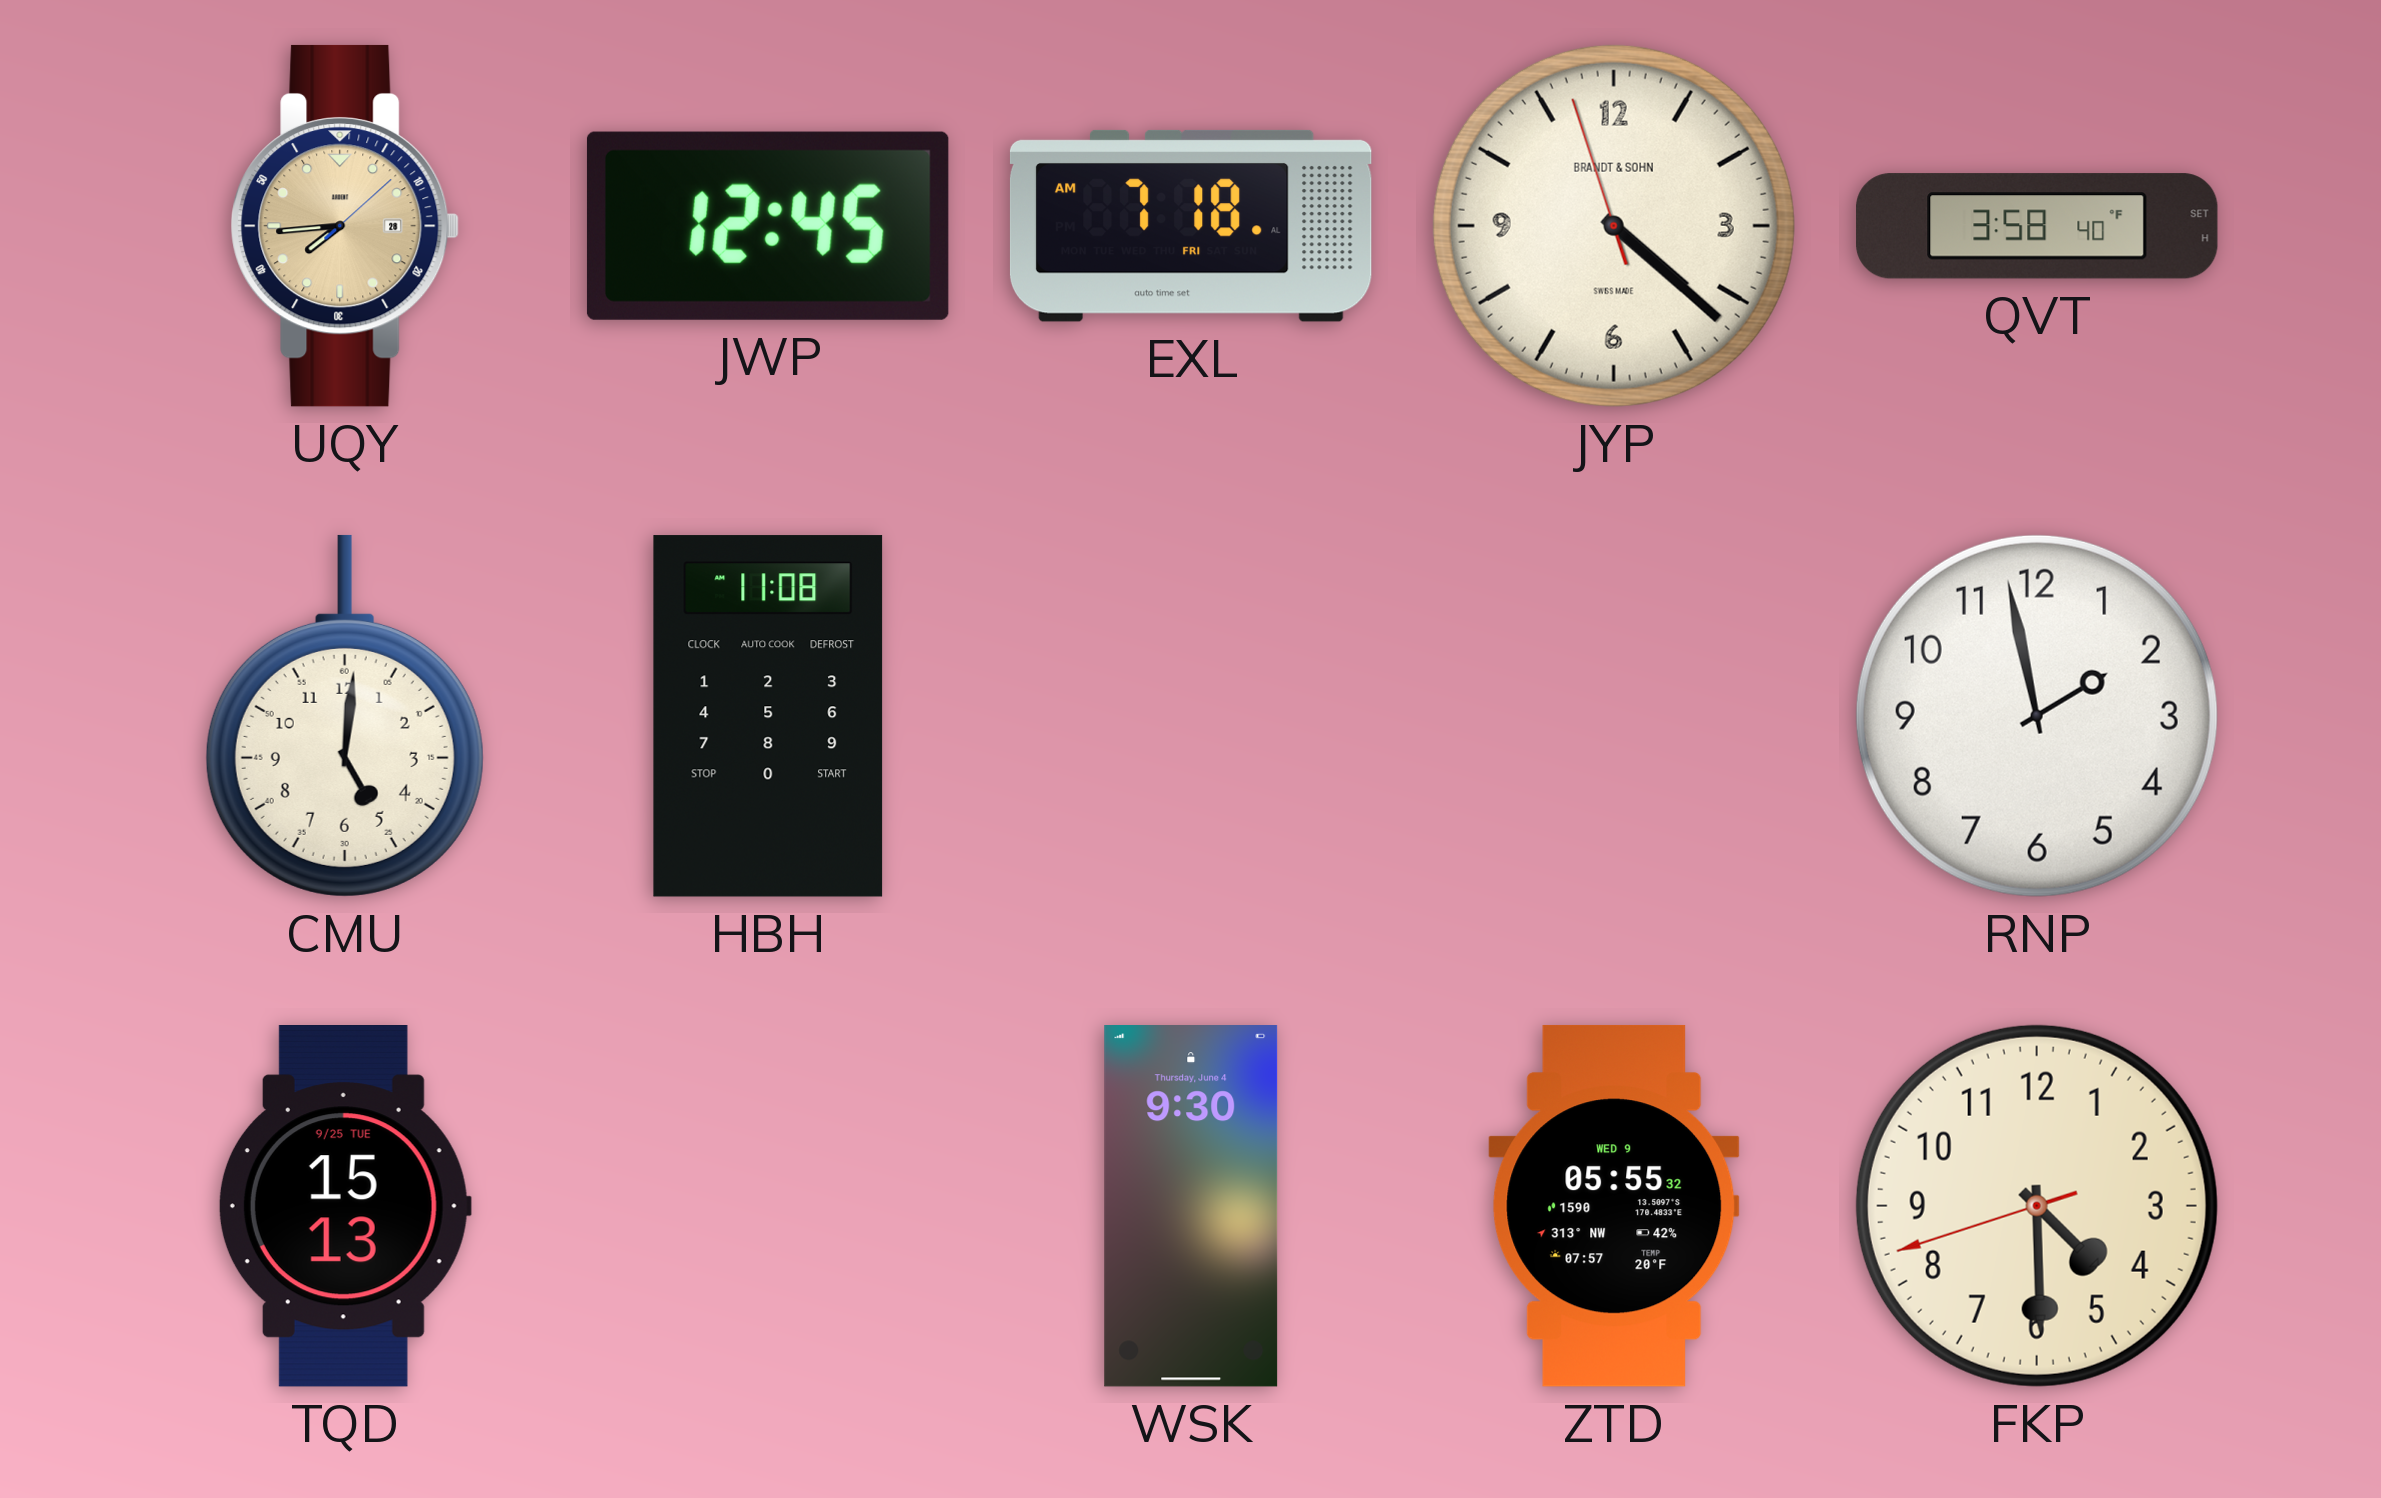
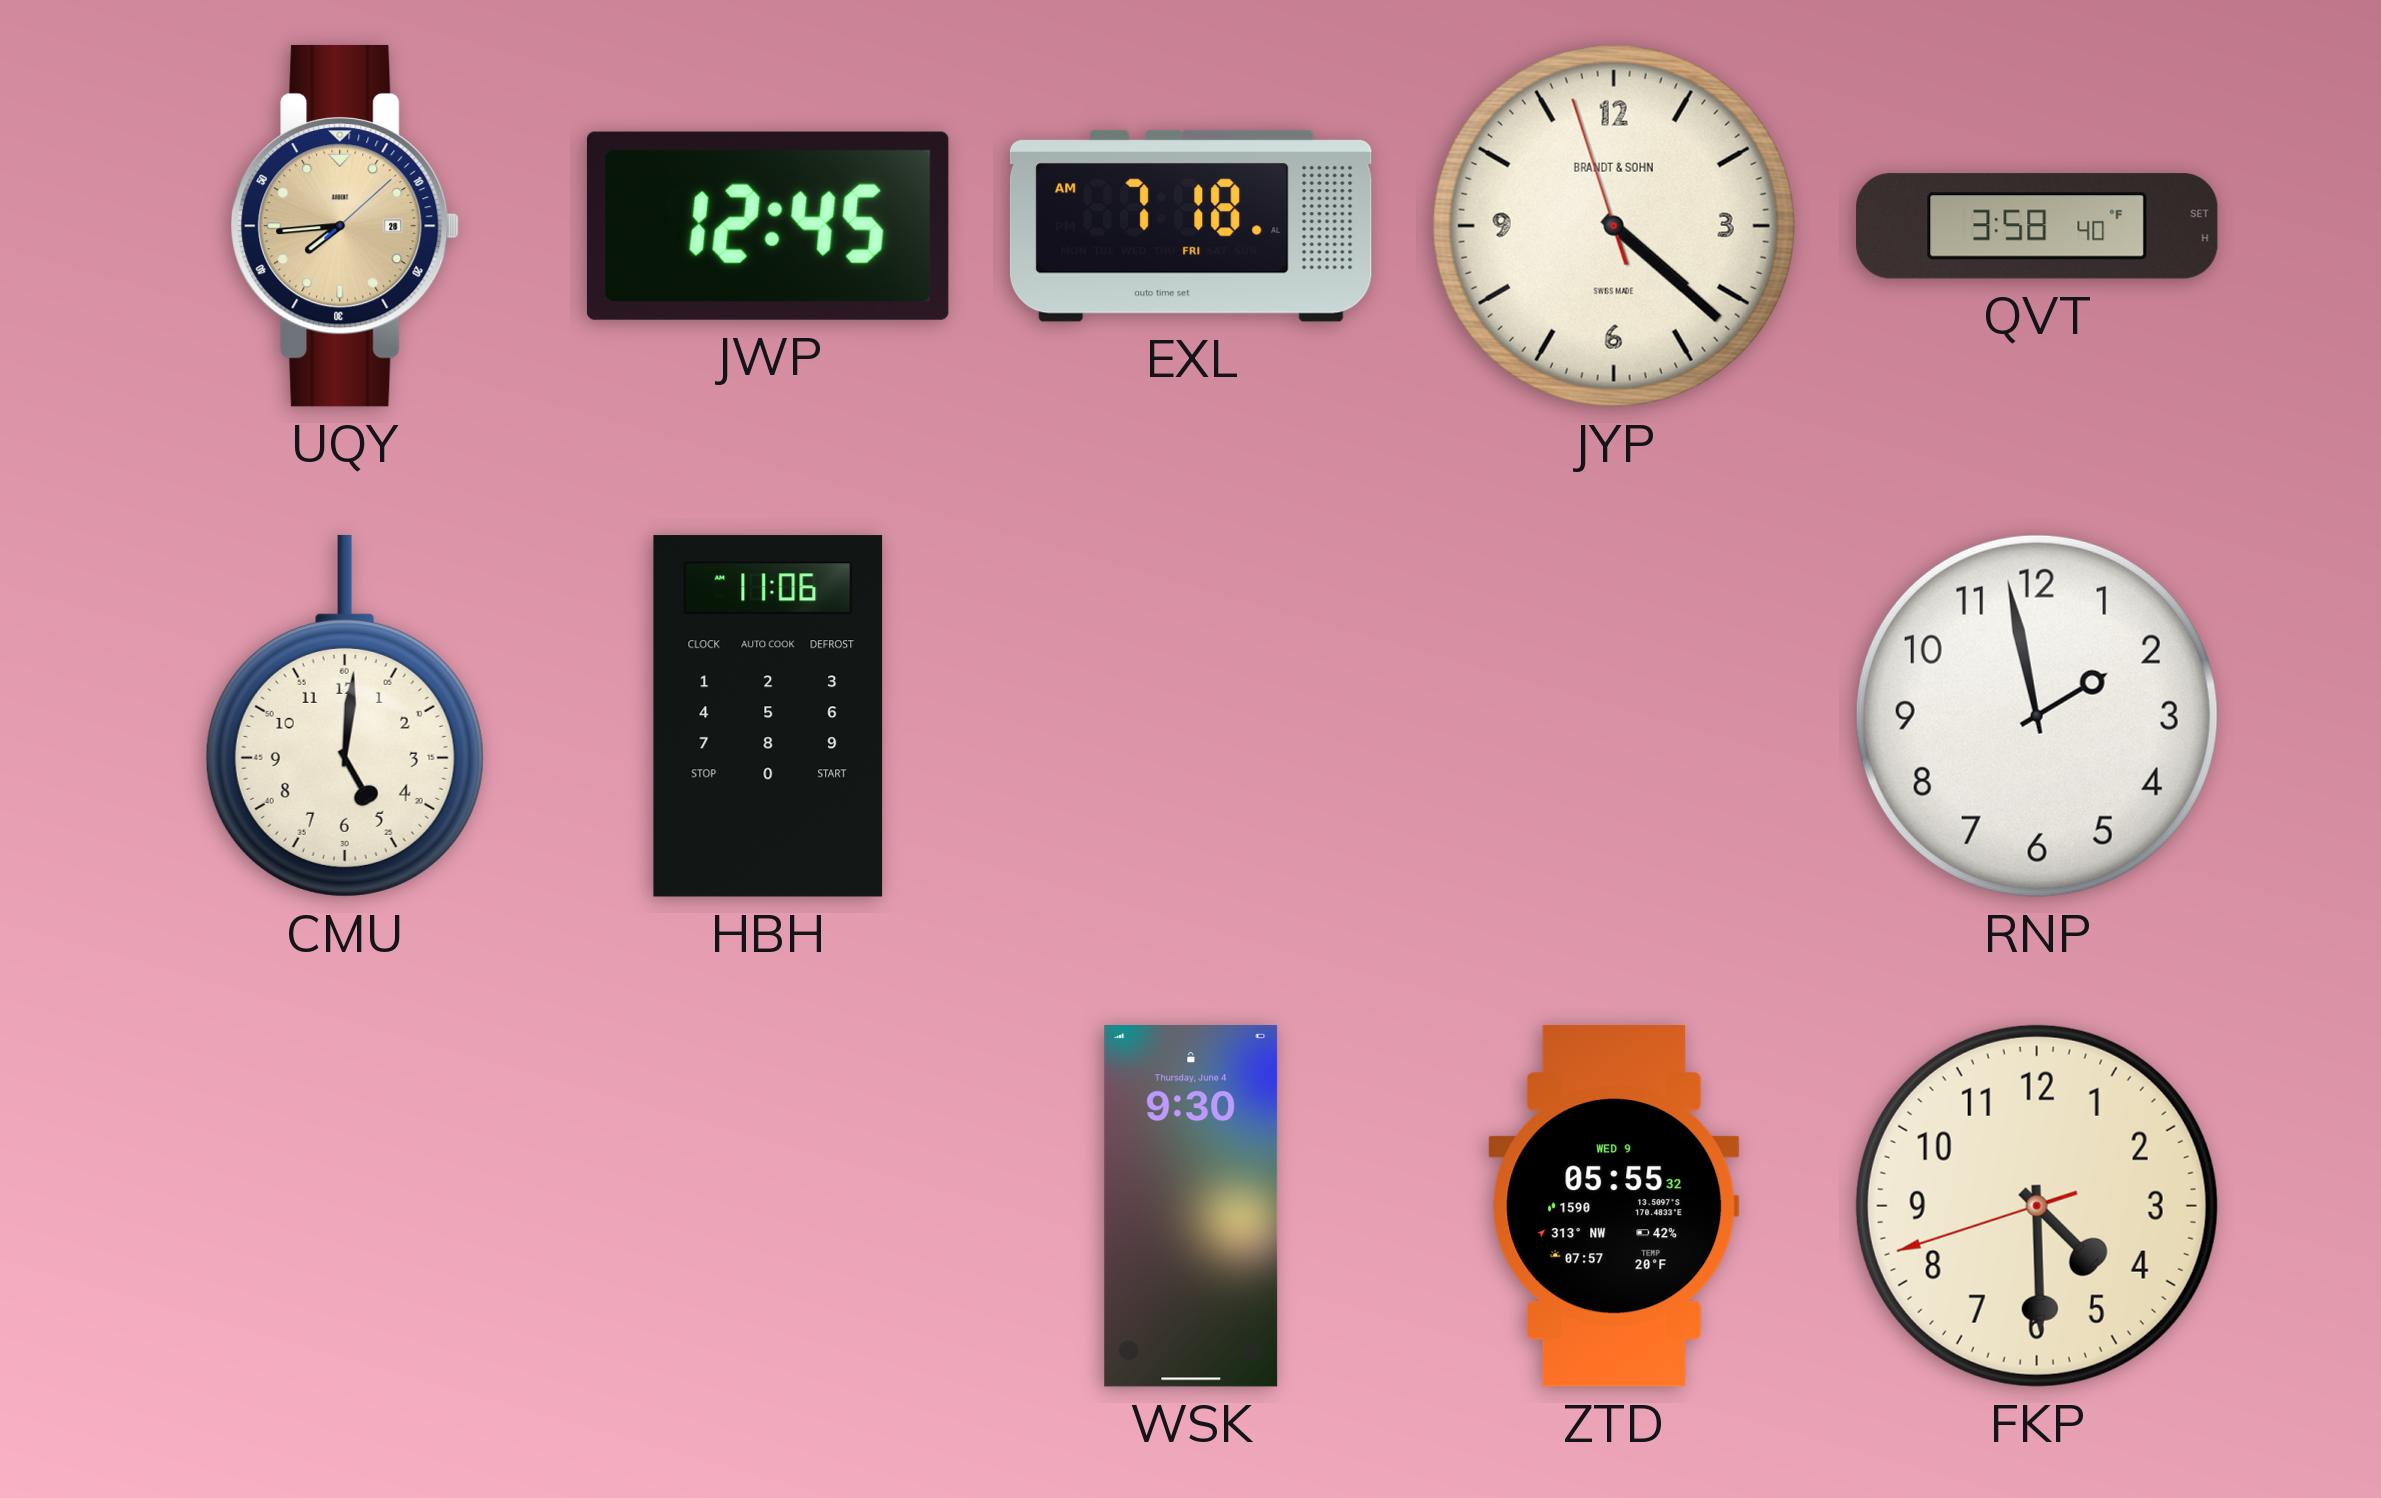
HBH: 11:08 -> 11:06
TQD: 15:13 -> none
